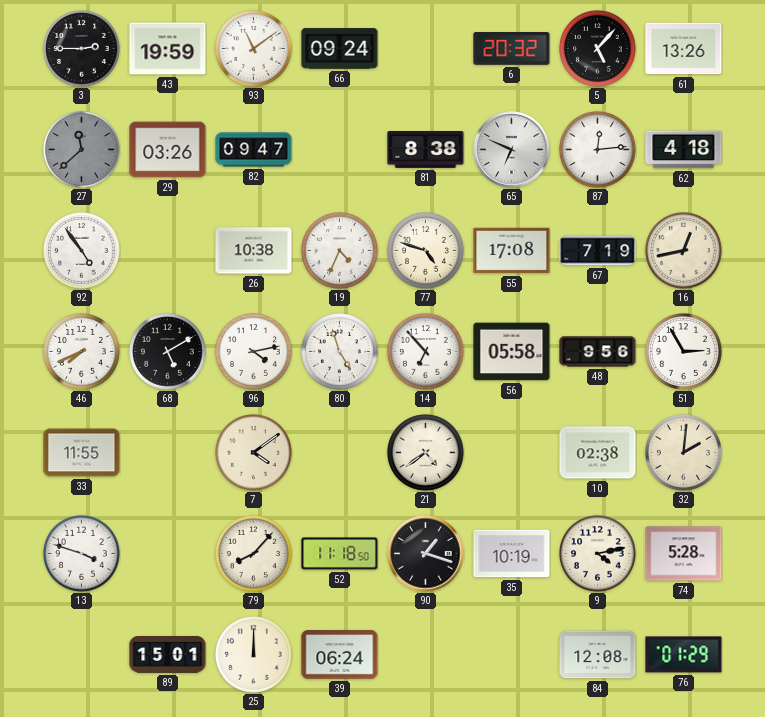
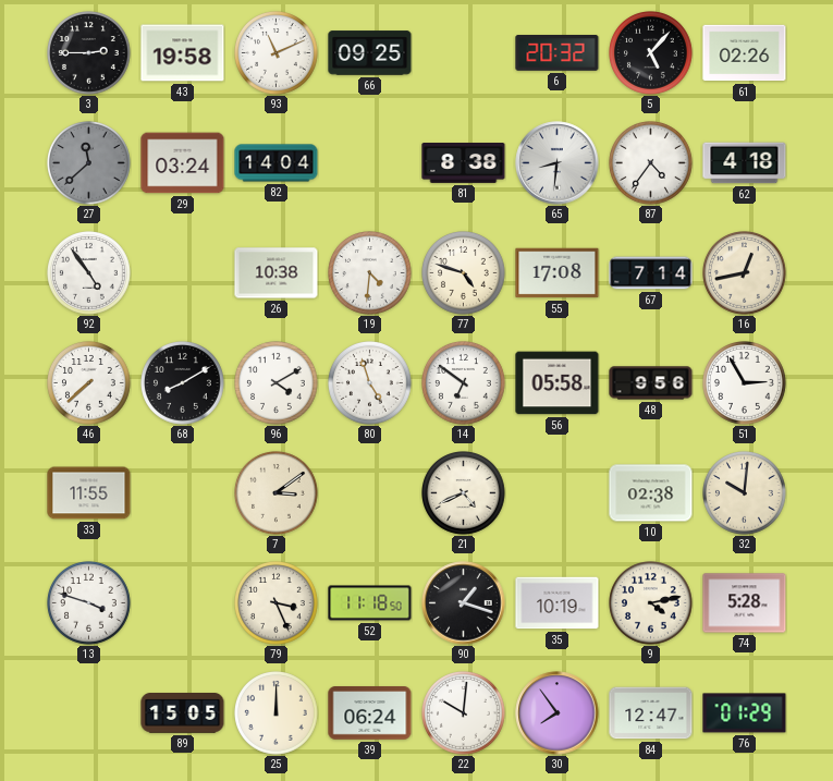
43: 19:59 -> 19:58
93: 11:09 -> 11:11
66: 09:24 -> 09:25
61: 13:26 -> 02:26
29: 03:26 -> 03:24
82: 09:47 -> 14:04
65: 6:49 -> 8:31
87: 12:14 -> 4:36
19: 4:34 -> 4:31
67: 7:19 -> 7:14
46: 7:41 -> 7:38
68: 5:10 -> 8:10
96: 4:13 -> 4:10
14: 6:53 -> 6:51
7: 4:09 -> 3:09
21: 4:39 -> 4:41
32: 2:01 -> 10:01
79: 8:07 -> 3:26
89: 15:01 -> 15:05
22: none -> 10:01
30: none -> 7:54
84: 12:08 -> 12:47
